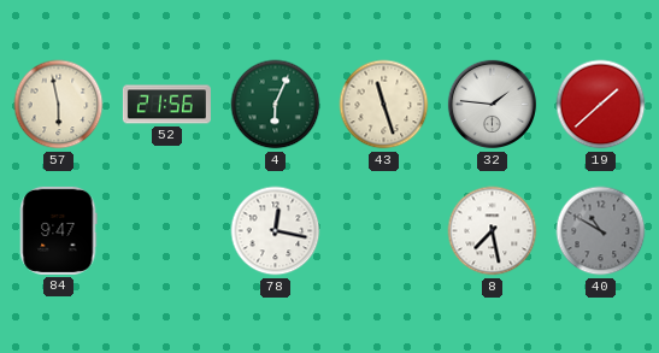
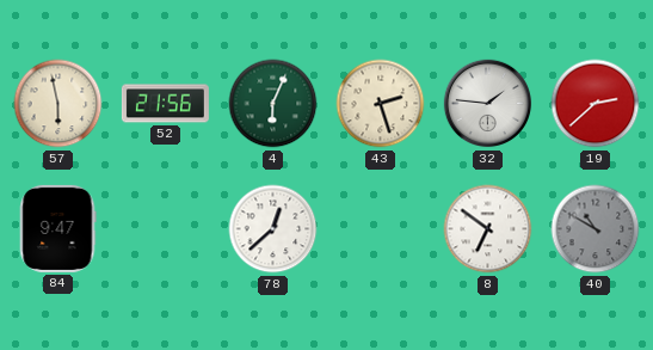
43: 11:27 -> 2:27
19: 1:38 -> 2:38
78: 12:17 -> 12:38
8: 7:28 -> 6:51
